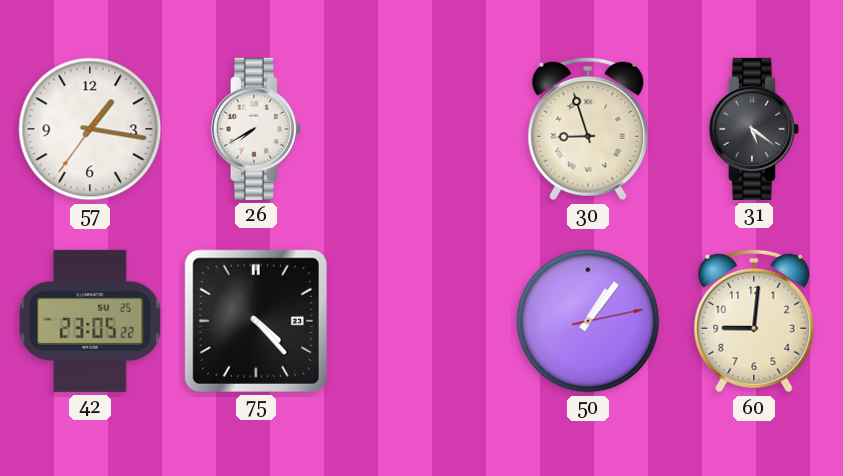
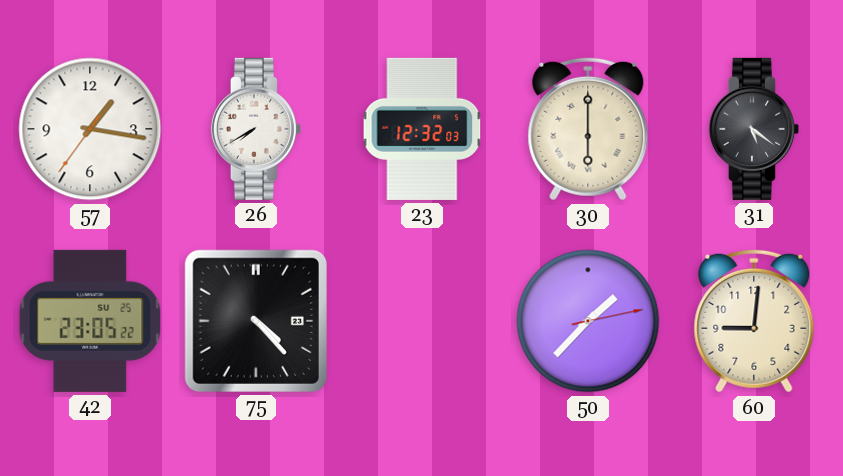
23: none -> 12:32
30: 8:57 -> 6:00
50: 1:06 -> 1:37
